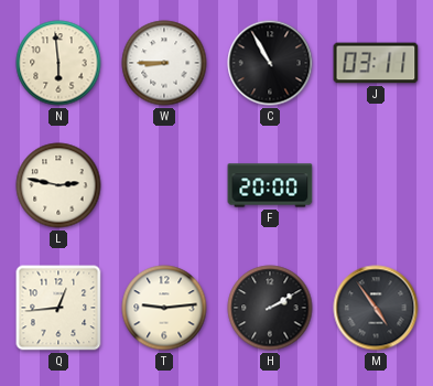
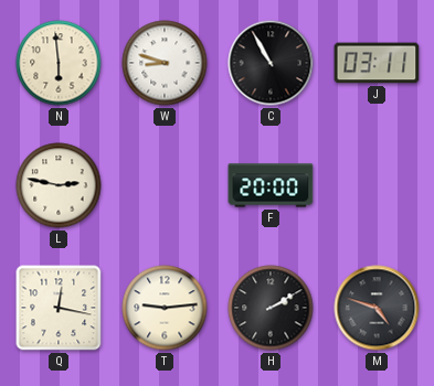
W: 8:45 -> 8:48
Q: 12:44 -> 12:17
M: 4:54 -> 4:48
